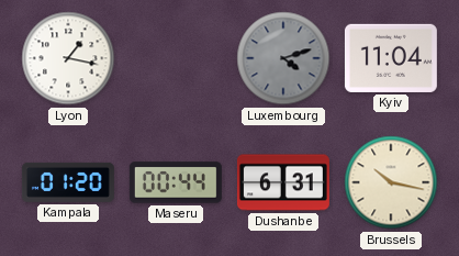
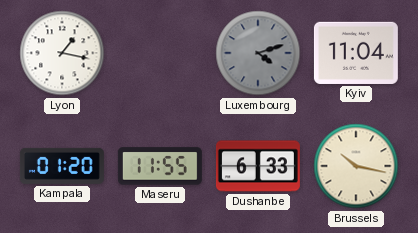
Maseru: 00:44 -> 11:55
Dushanbe: 6:31 -> 6:33
